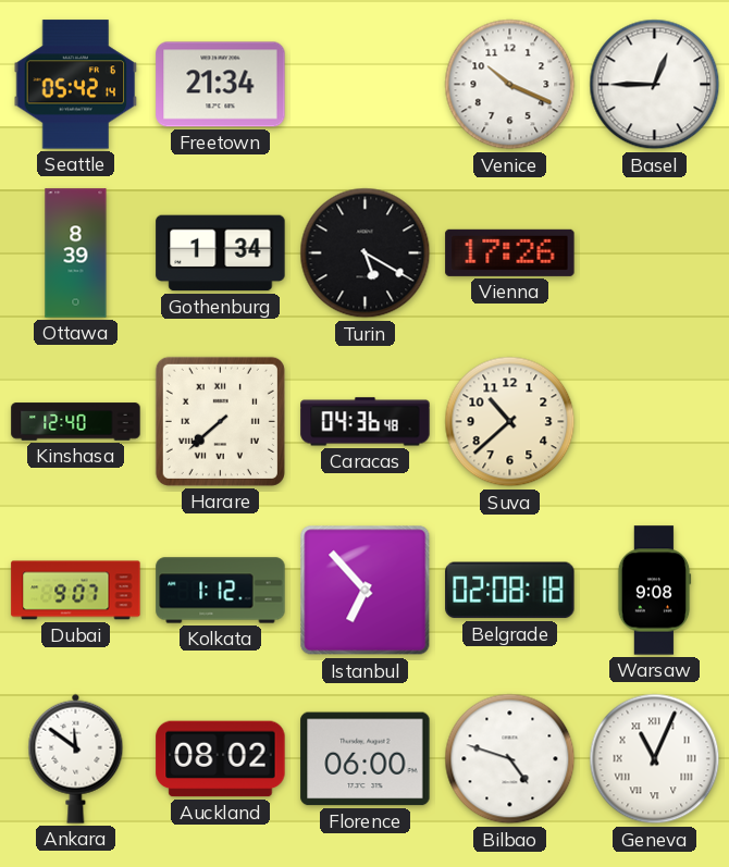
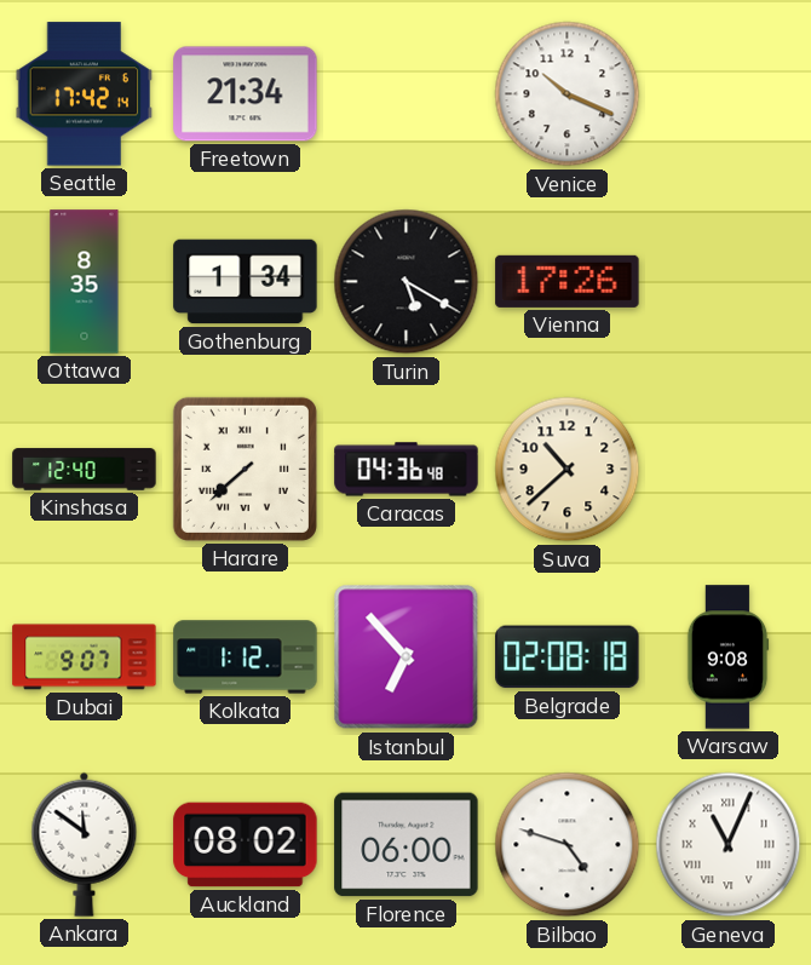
Seattle: 05:42 -> 17:42
Basel: 12:45 -> none
Ottawa: 8:39 -> 8:35
